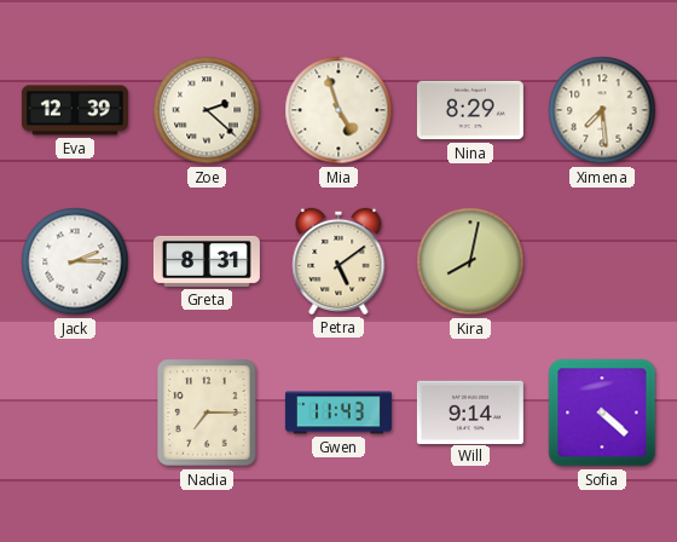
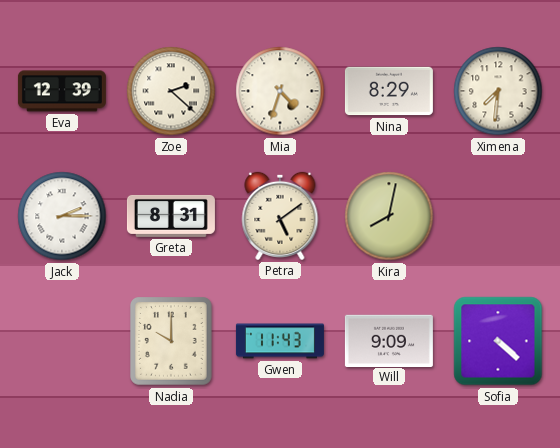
Mia: 4:57 -> 4:33
Ximena: 7:29 -> 7:31
Nadia: 7:15 -> 10:00
Will: 9:14 -> 9:09
